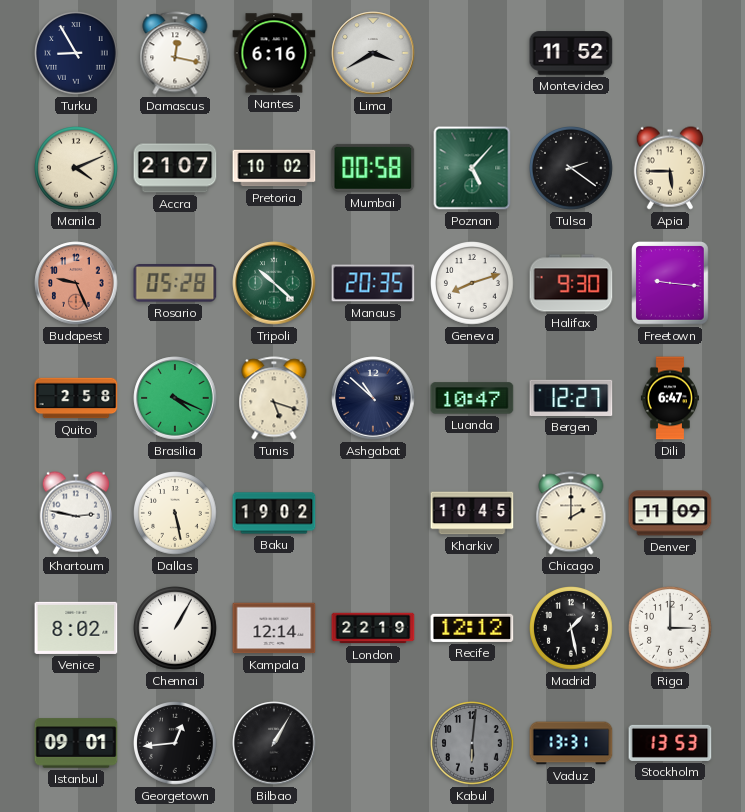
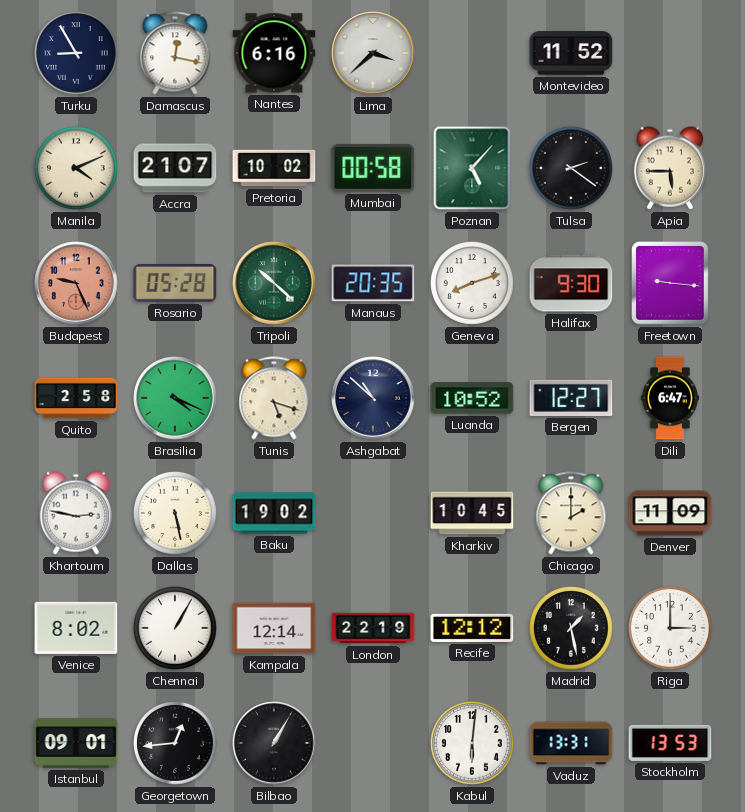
Lima: 3:40 -> 3:38
Luanda: 10:47 -> 10:52
Kabul dial: grey -> white
